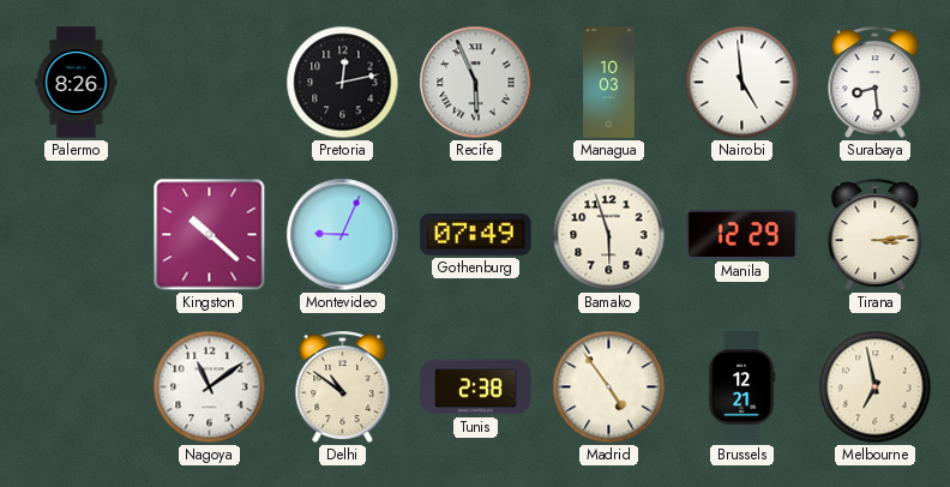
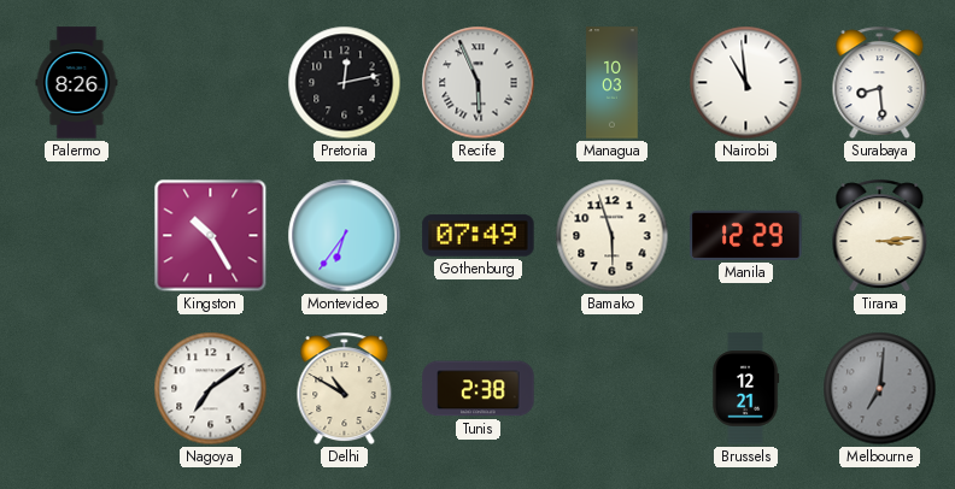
Nairobi: 4:59 -> 10:59
Kingston: 10:22 -> 10:25
Montevideo: 9:04 -> 6:36
Nagoya: 11:09 -> 7:09
Delhi: 10:51 -> 10:50
Madrid: 4:54 -> none
Melbourne: 6:58 -> 7:01
Melbourne dial: cream -> grey
